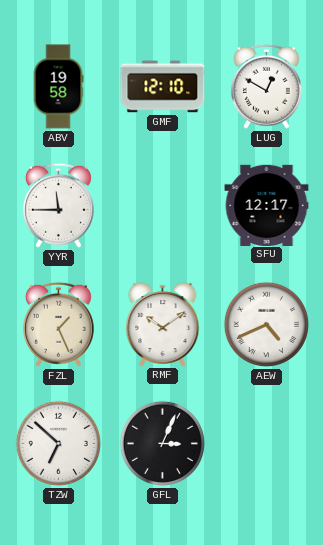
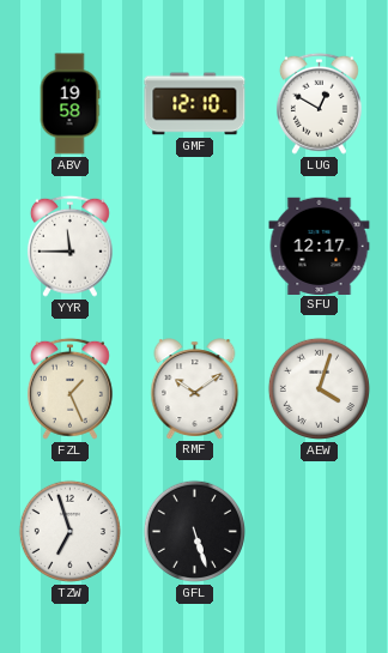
AEW: 4:41 -> 4:03
TZW: 6:52 -> 6:57
GFL: 3:04 -> 5:27
